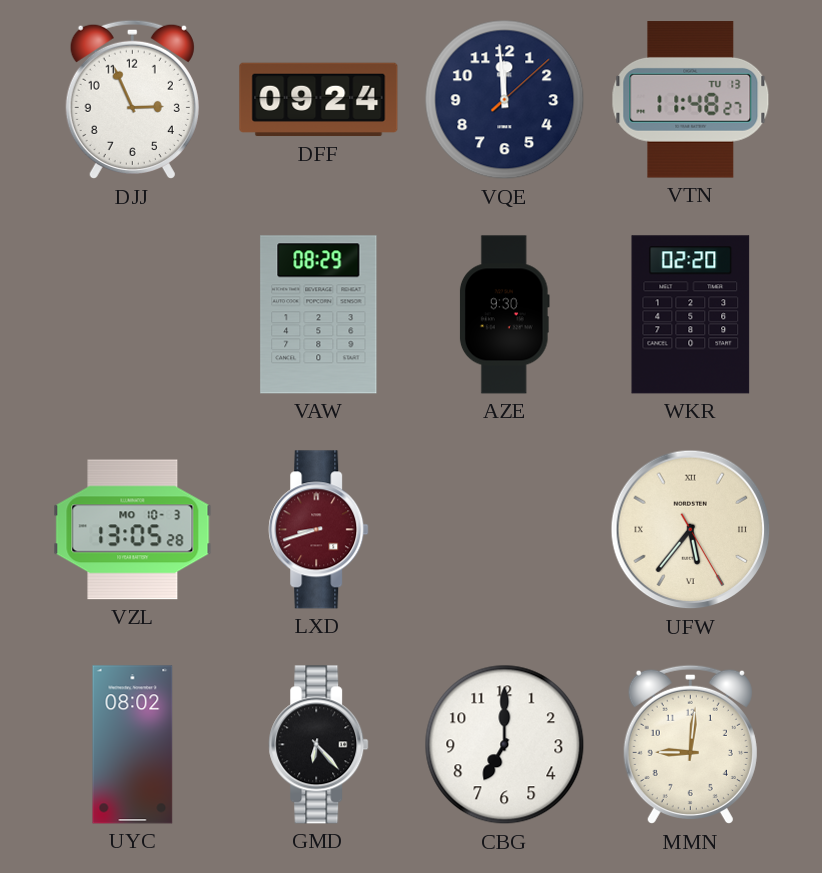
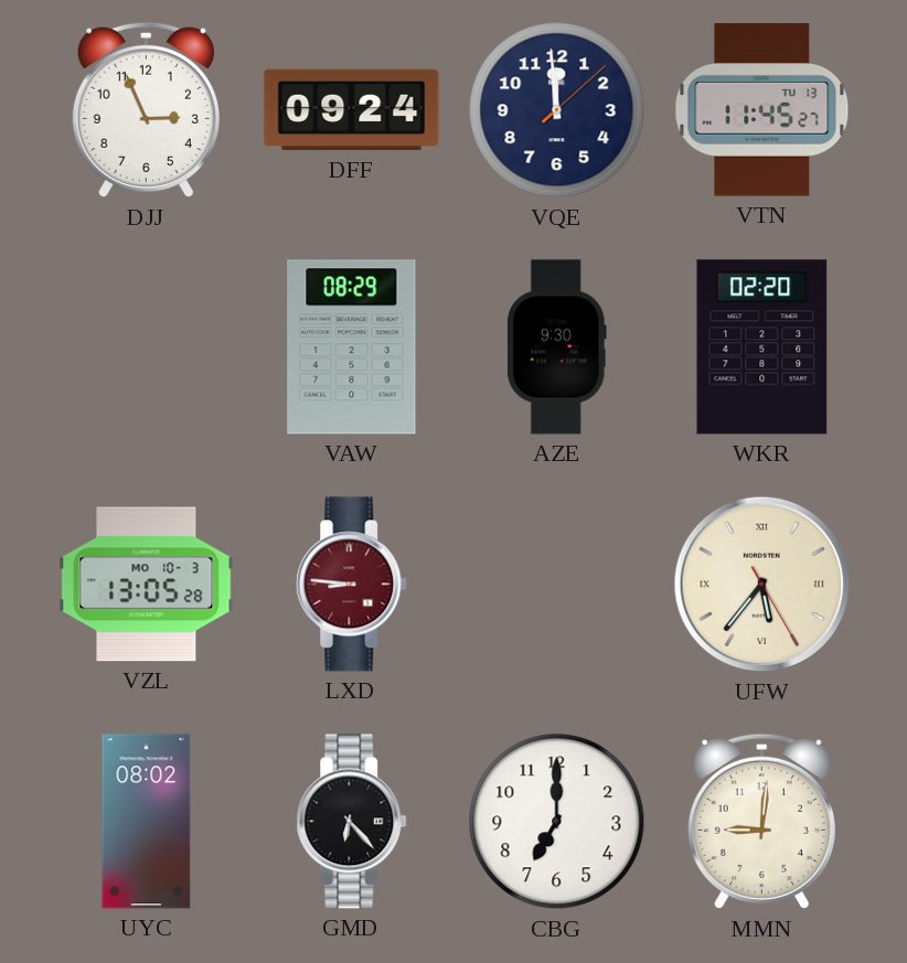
VTN: 11:48 -> 11:45
LXD: 8:42 -> 8:46
